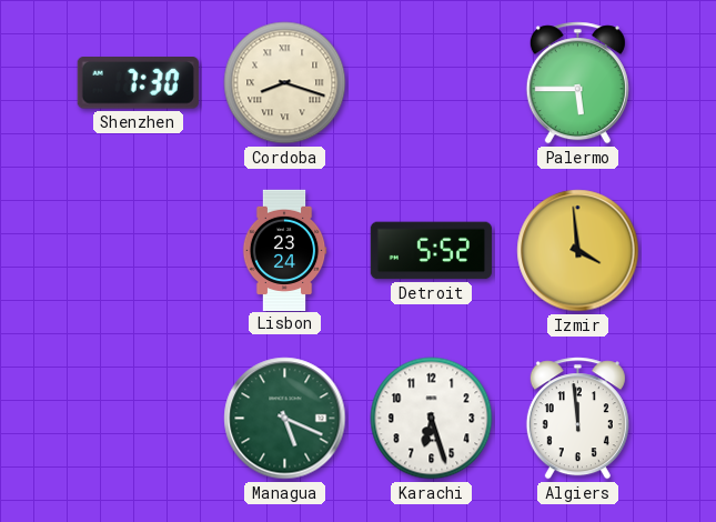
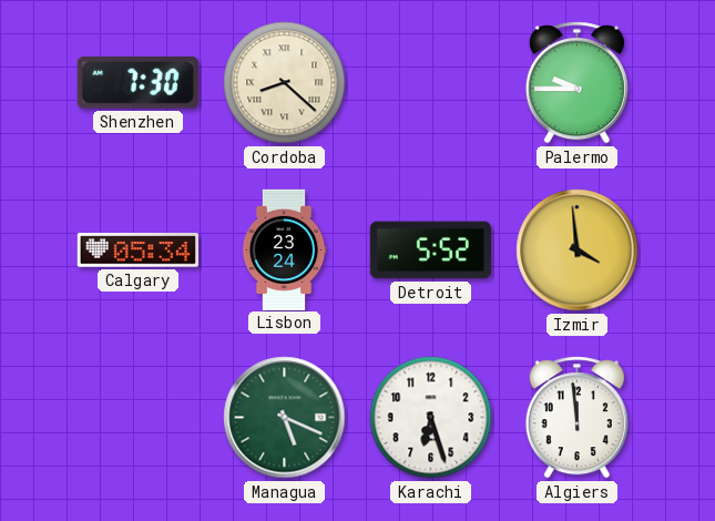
Cordoba: 8:18 -> 8:22
Palermo: 5:45 -> 9:45
Calgary: none -> 05:34
